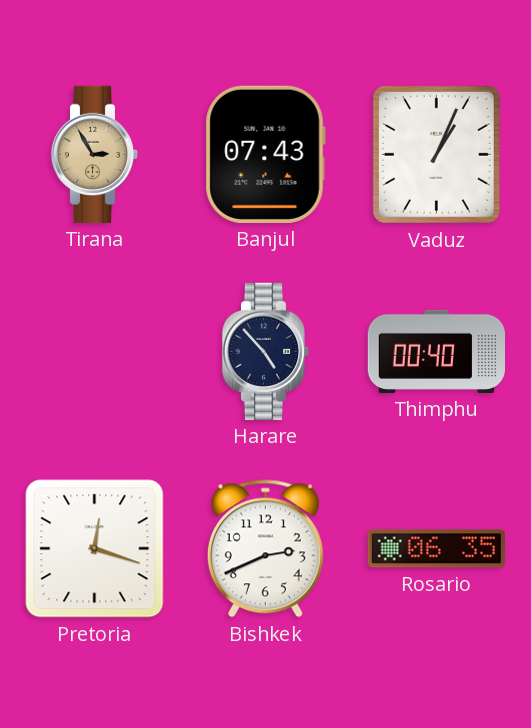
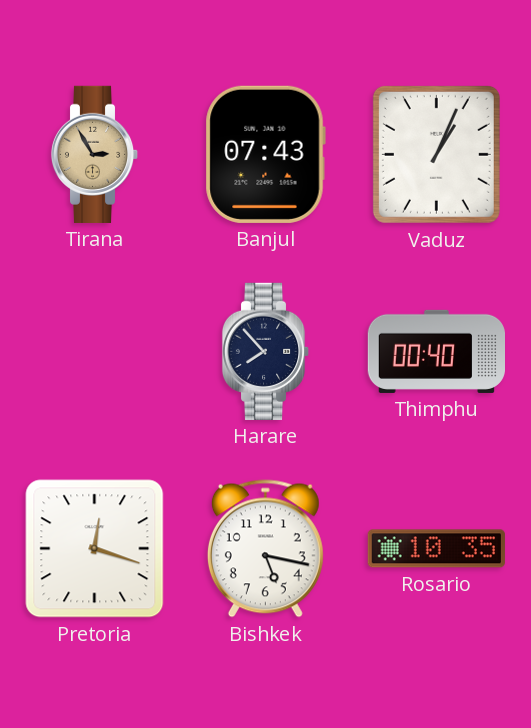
Harare: 4:53 -> 7:53
Bishkek: 2:41 -> 5:17
Rosario: 06:35 -> 10:35
